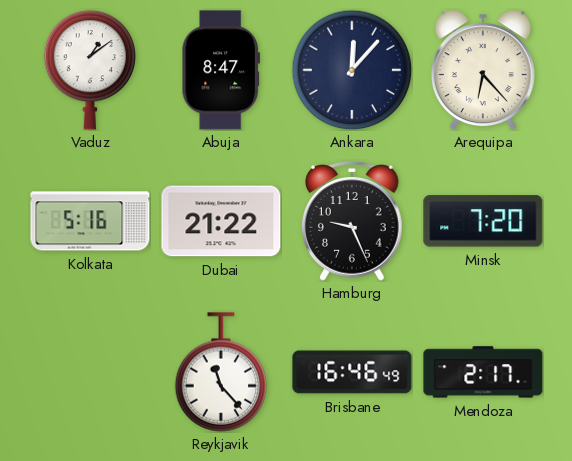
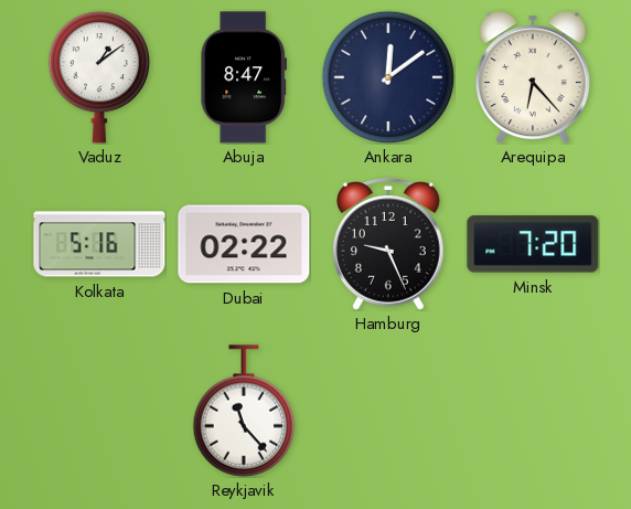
Ankara: 12:07 -> 12:09
Dubai: 21:22 -> 02:22
Brisbane: 16:46 -> none
Mendoza: 2:17 -> none
